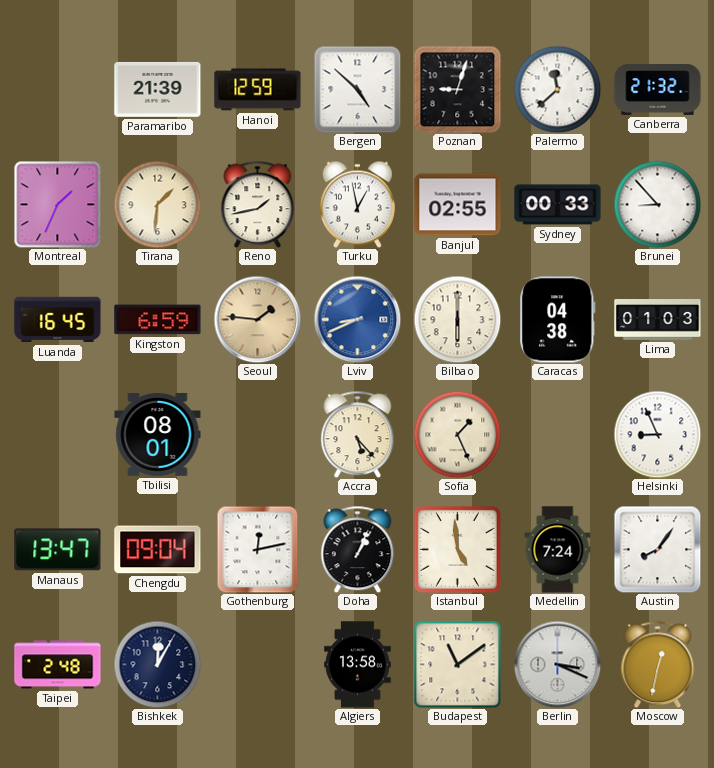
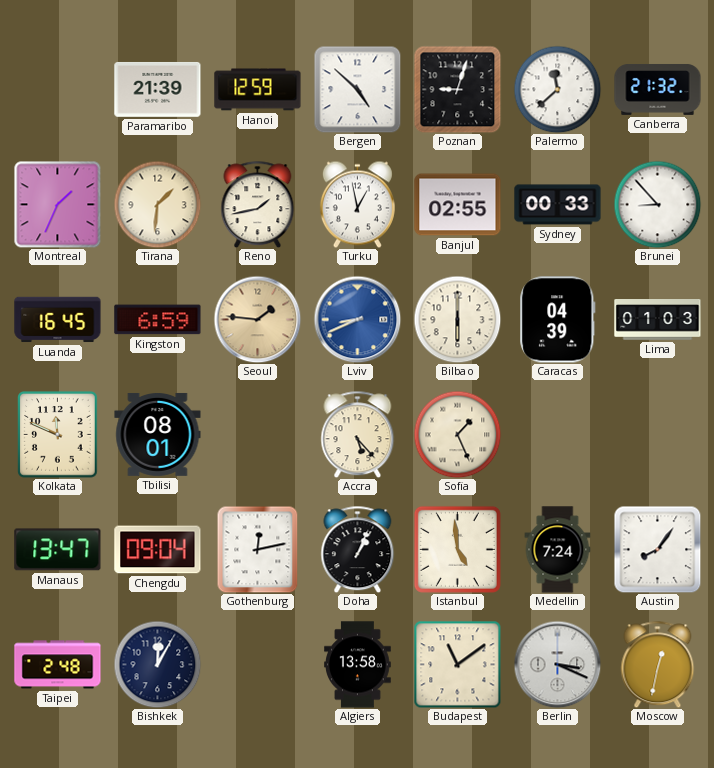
Caracas: 04:38 -> 04:39
Kolkata: none -> 11:49
Helsinki: 8:56 -> none
